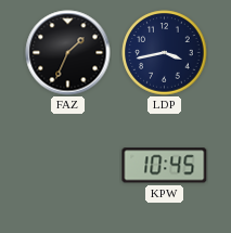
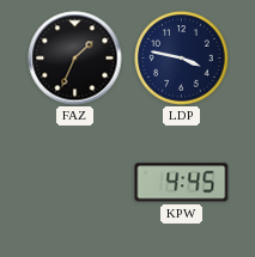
LDP: 3:43 -> 3:47
KPW: 10:45 -> 4:45
